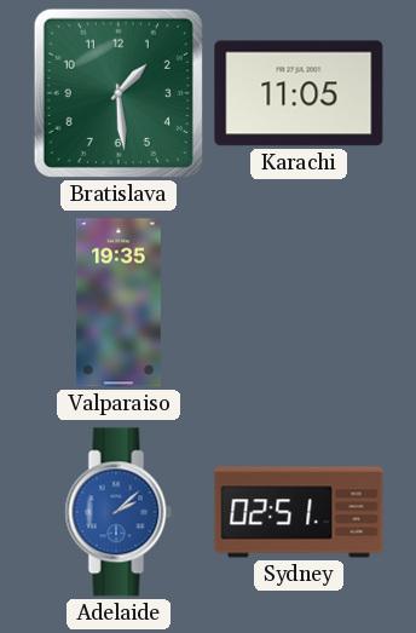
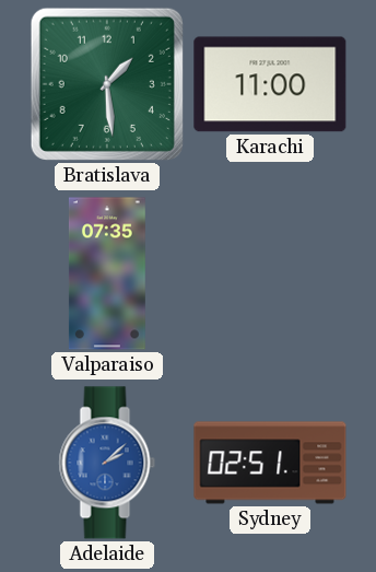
Karachi: 11:05 -> 11:00
Valparaiso: 19:35 -> 07:35
